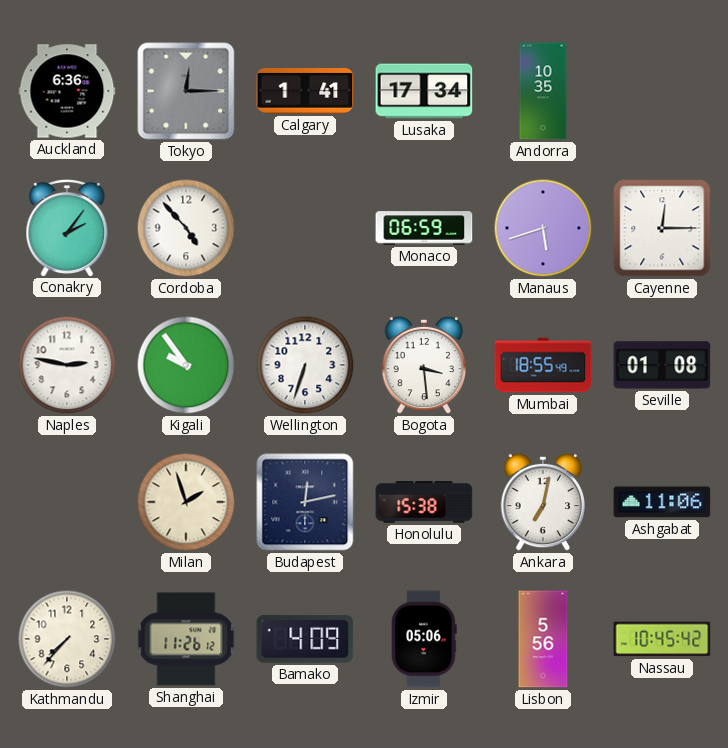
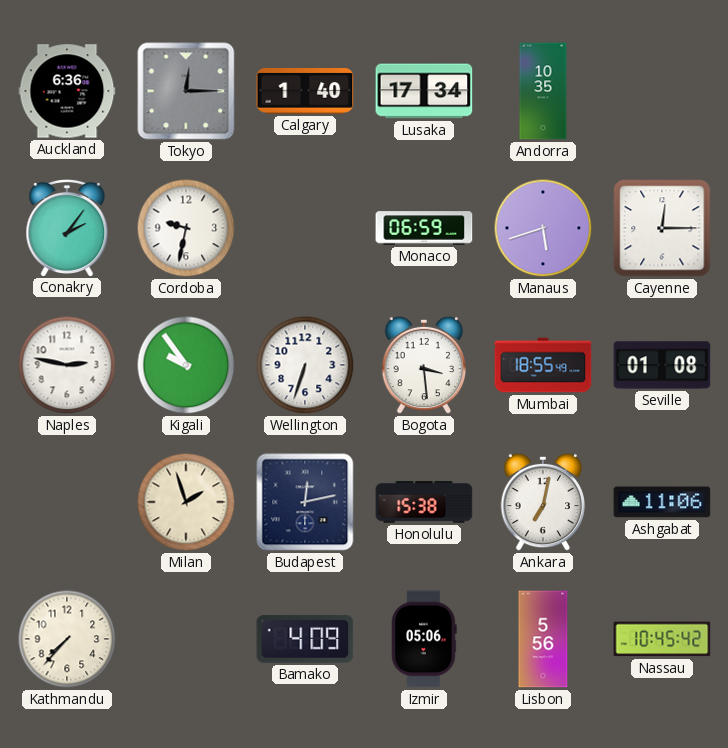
Calgary: 1:41 -> 1:40
Cordoba: 4:53 -> 9:32
Shanghai: 11:26 -> none
